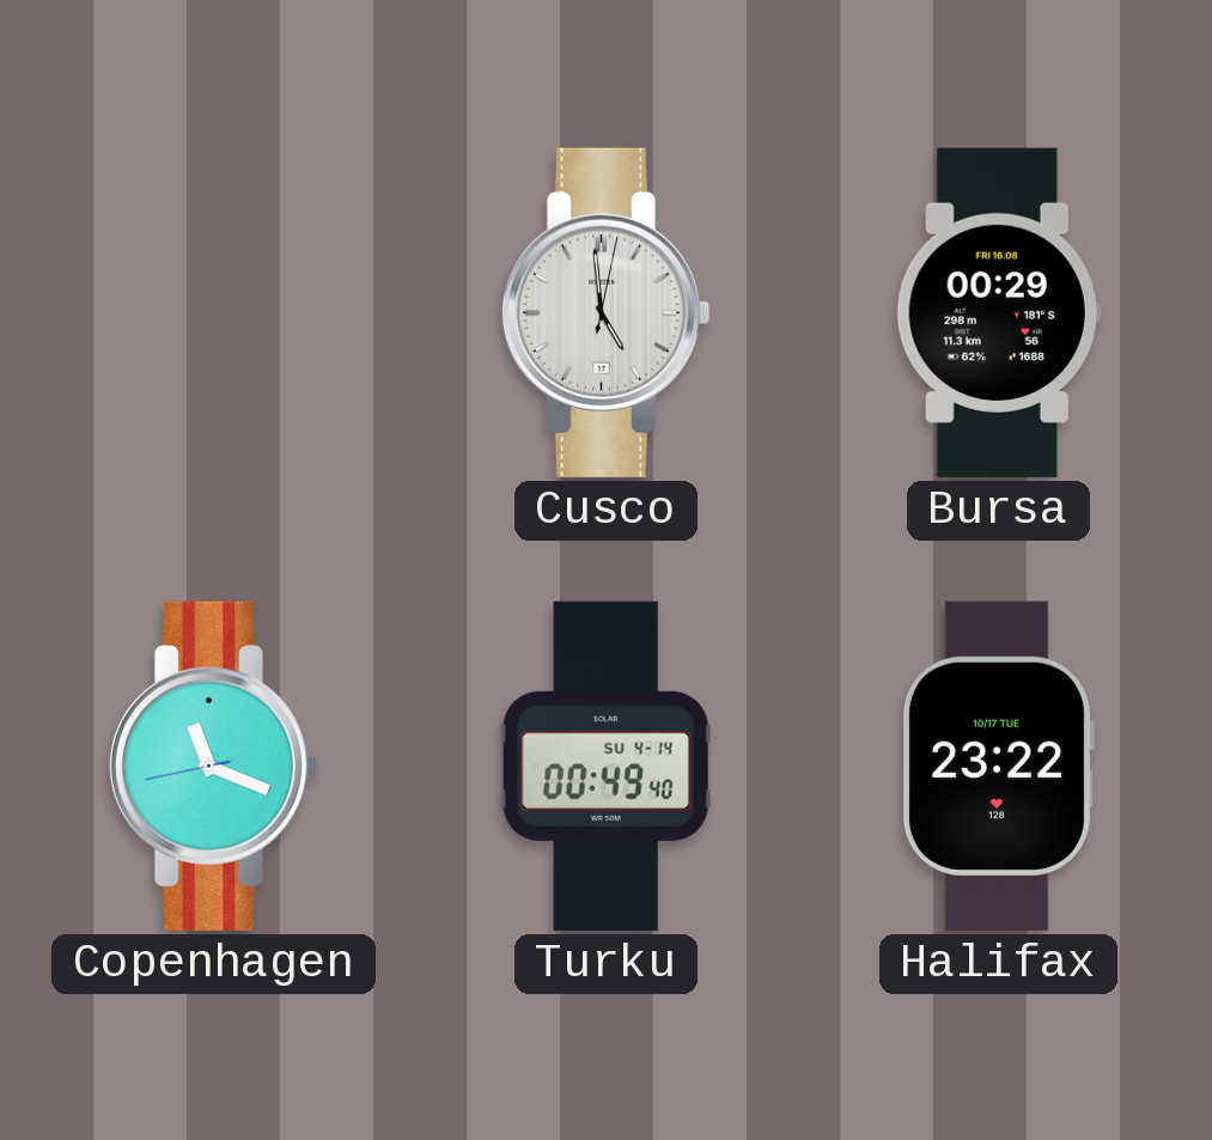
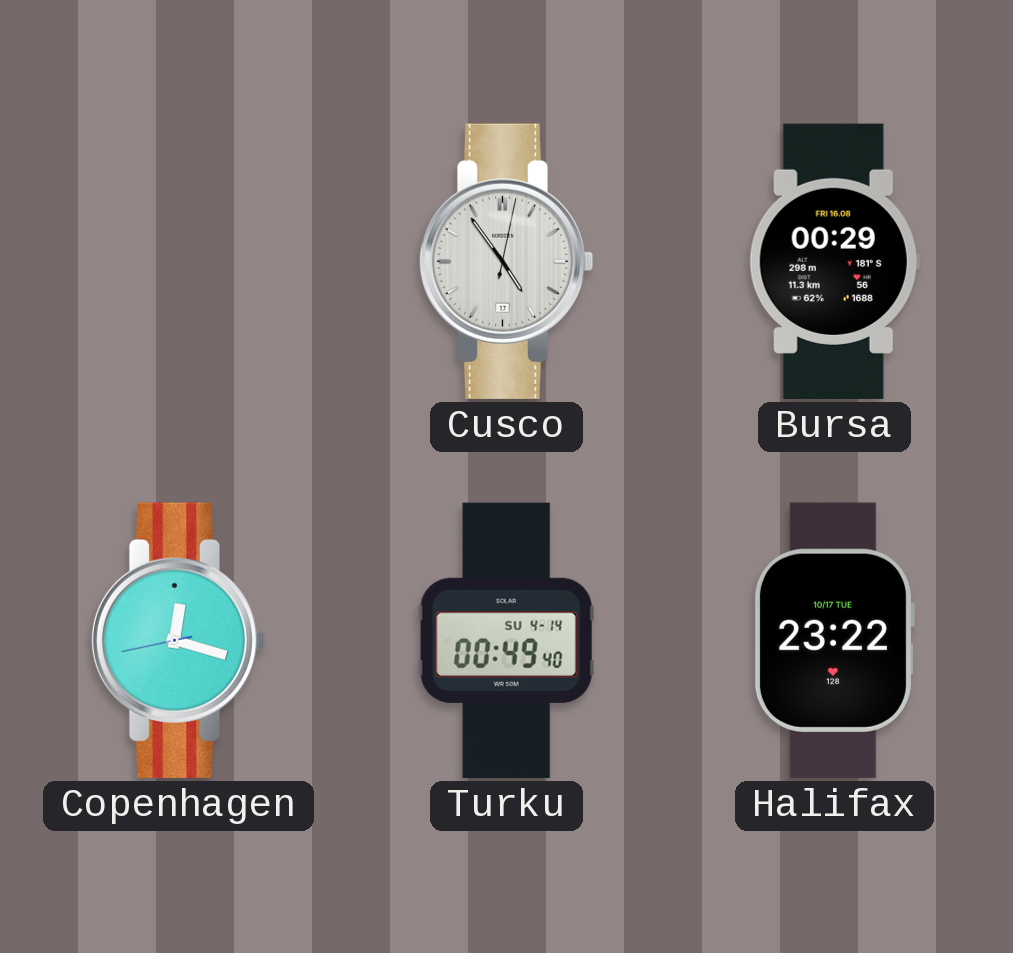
Cusco: 4:59 -> 4:54
Copenhagen: 11:18 -> 12:17
